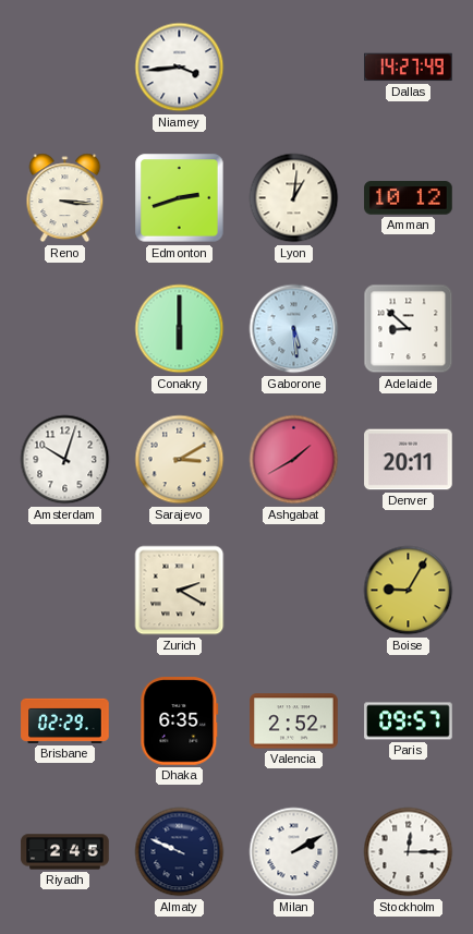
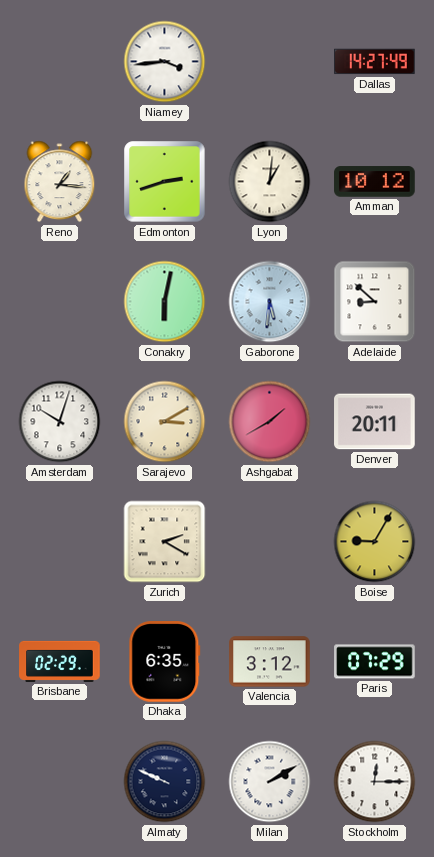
Reno: 3:16 -> 1:16
Conakry: 6:00 -> 6:02
Gaborone: 5:29 -> 5:31
Valencia: 2:52 -> 3:12
Paris: 09:57 -> 07:29
Riyadh: 2:45 -> none
